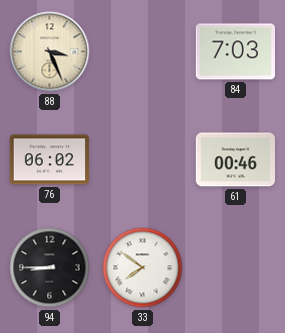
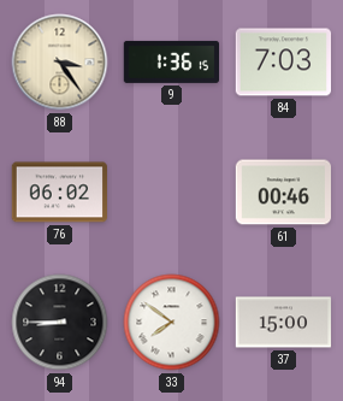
88: 3:26 -> 3:24
9: none -> 1:36
37: none -> 15:00
